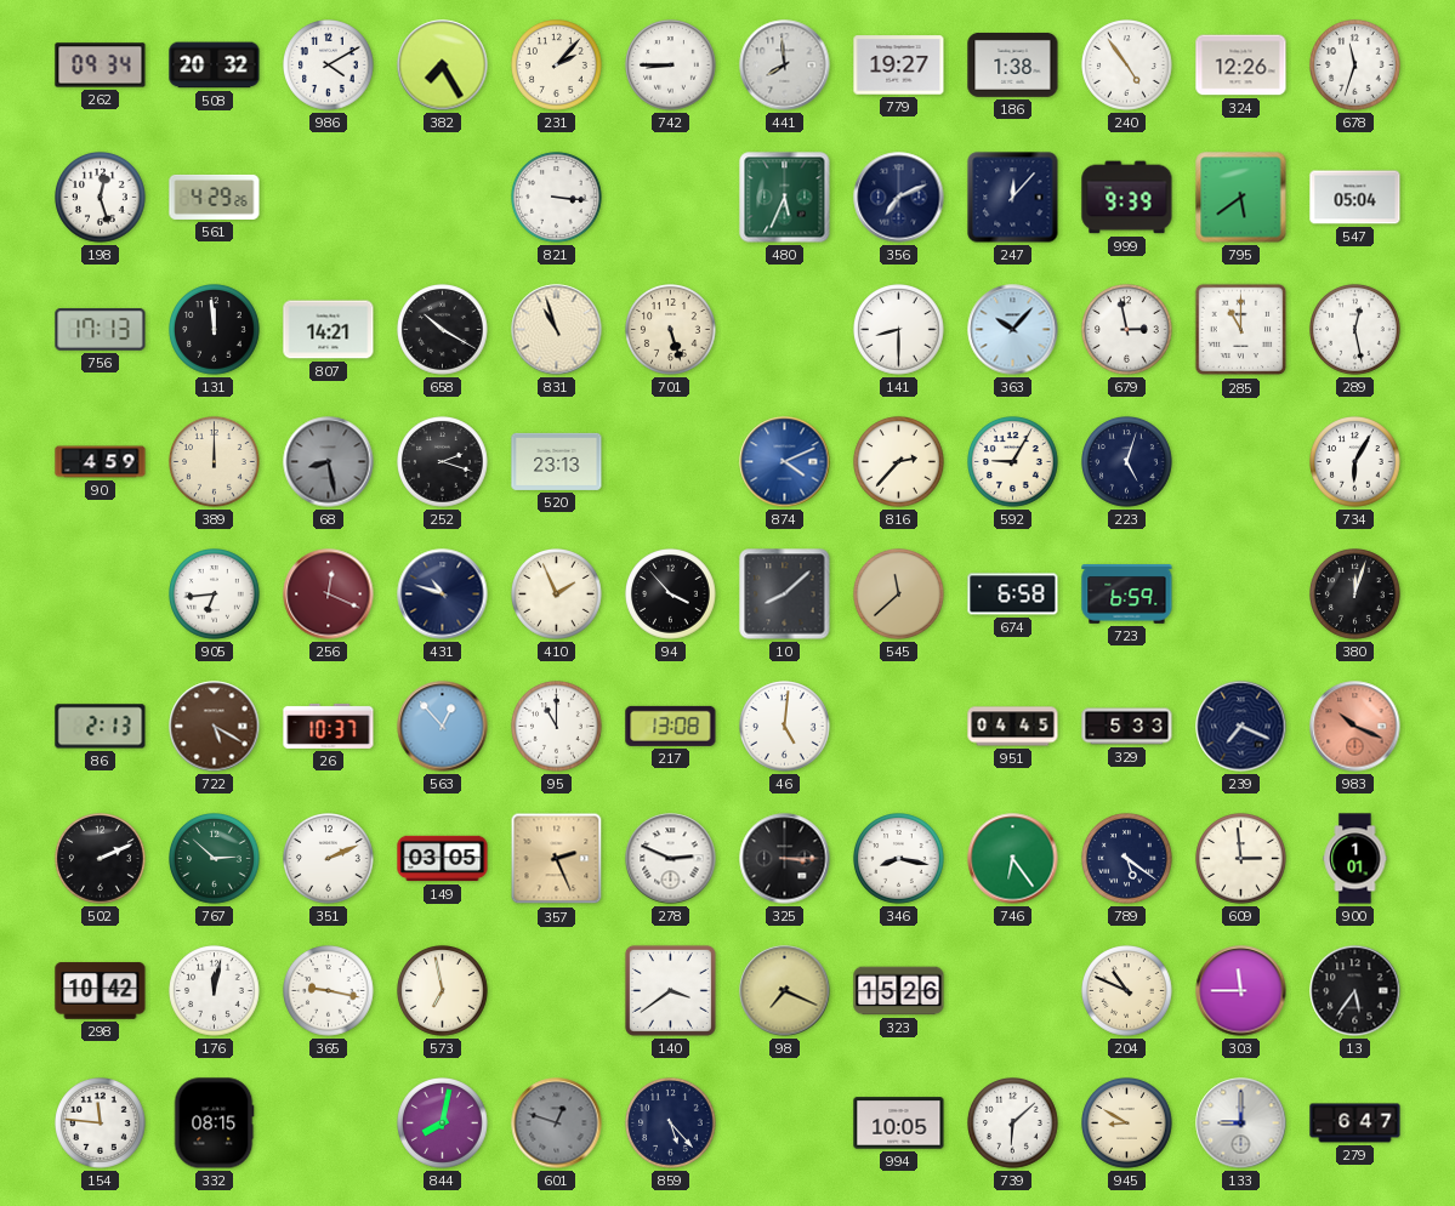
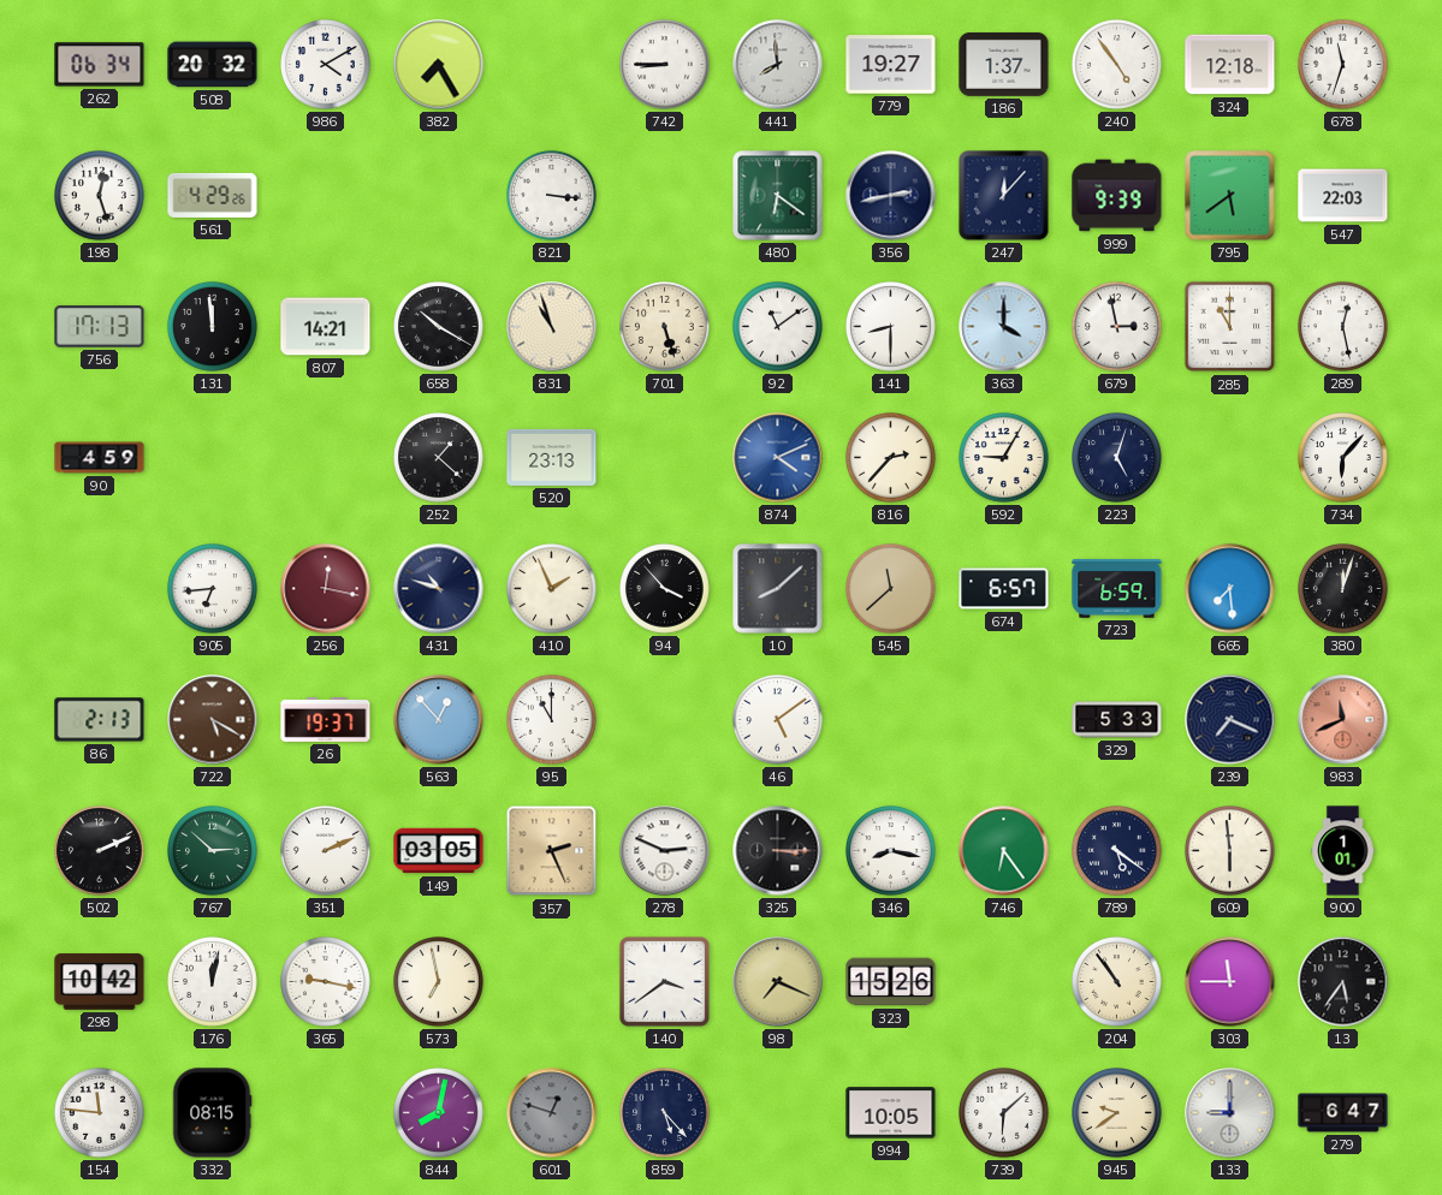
262: 09:34 -> 06:34
231: 2:07 -> none
186: 1:38 -> 1:37
324: 12:26 -> 12:18
480: 5:34 -> 6:21
356: 7:11 -> 2:43
547: 05:04 -> 22:03
92: none -> 11:09
363: 10:07 -> 4:00
389: 12:00 -> none
68: 8:28 -> none
252: 2:18 -> 1:22
734: 6:05 -> 6:07
256: 12:19 -> 12:17
674: 6:58 -> 6:57
665: none -> 7:29
26: 10:37 -> 19:37
217: 13:08 -> none
46: 5:01 -> 5:09
951: 04:45 -> none
983: 10:19 -> 11:41
609: 2:59 -> 5:59
204: 10:49 -> 10:54
945: 8:50 -> 9:39
